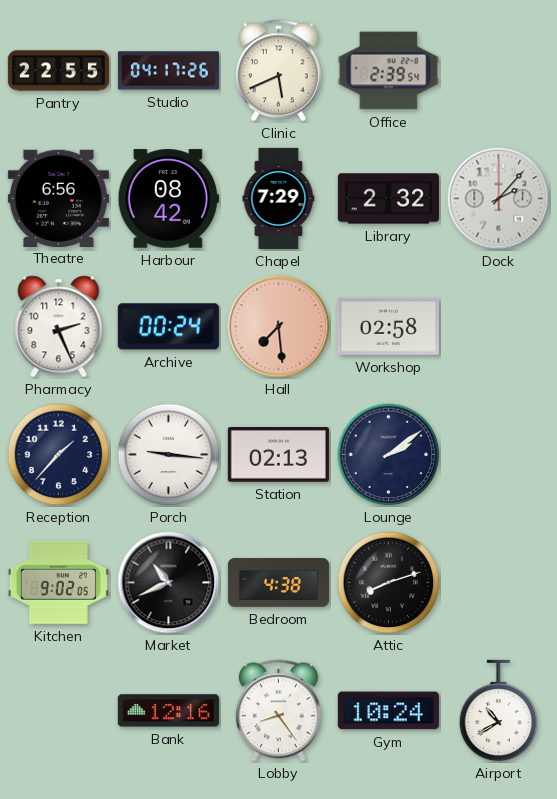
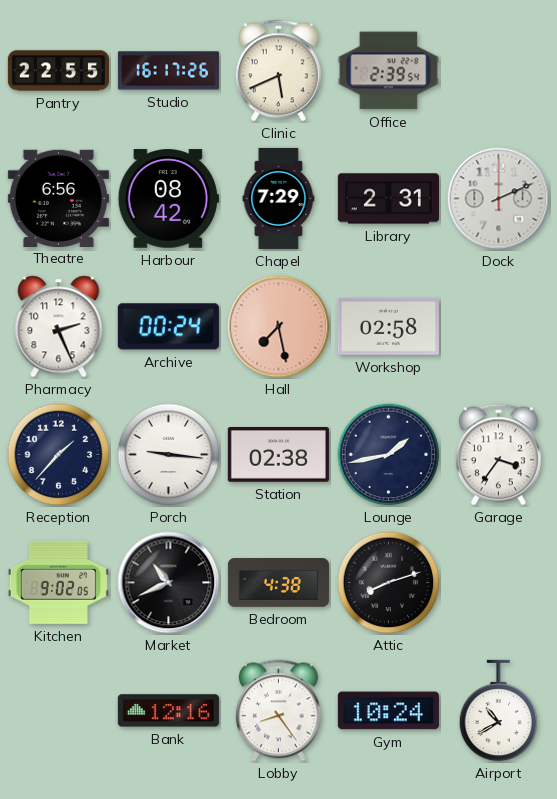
Studio: 04:17 -> 16:17
Library: 2:32 -> 2:31
Dock: 2:07 -> 2:11
Hall: 7:29 -> 7:28
Station: 02:13 -> 02:38
Lounge: 2:09 -> 1:43
Garage: none -> 3:36
